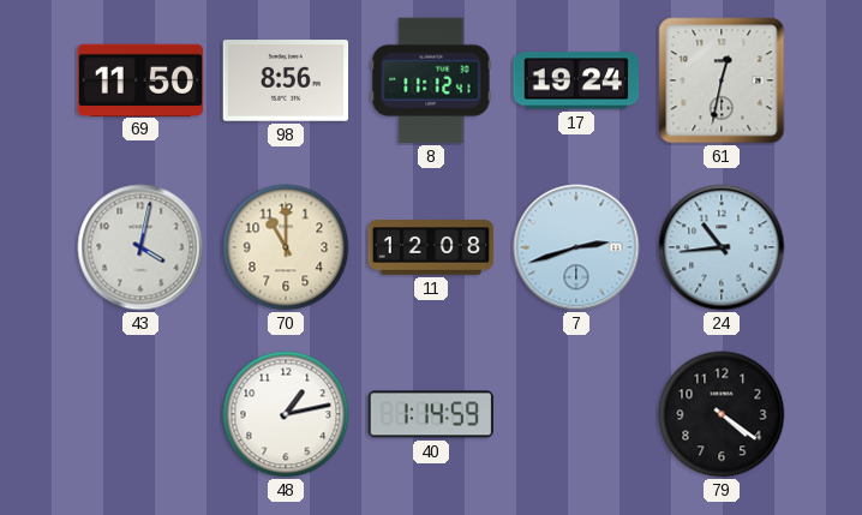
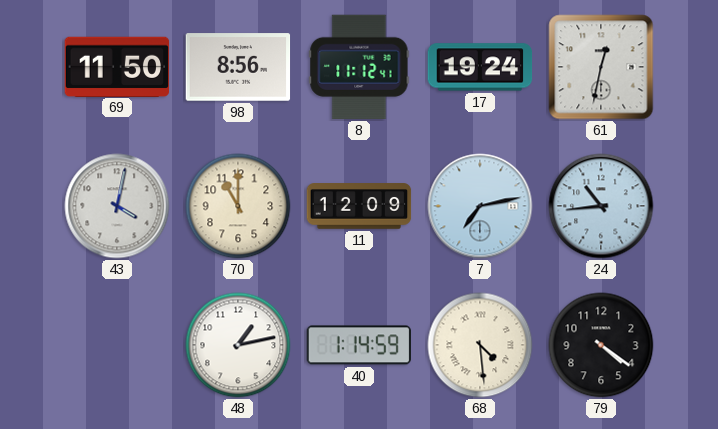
11: 12:08 -> 12:09
7: 2:42 -> 7:13
68: none -> 4:29
